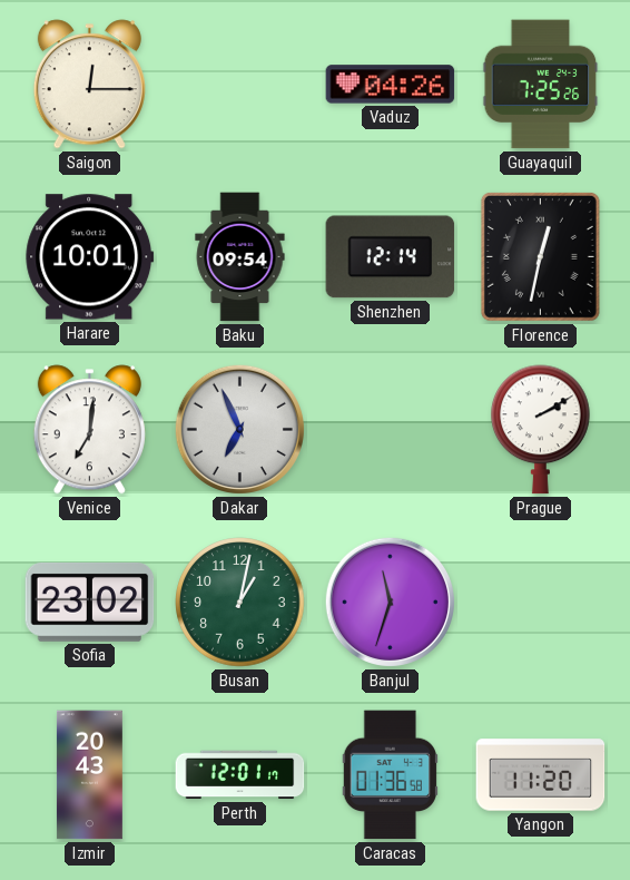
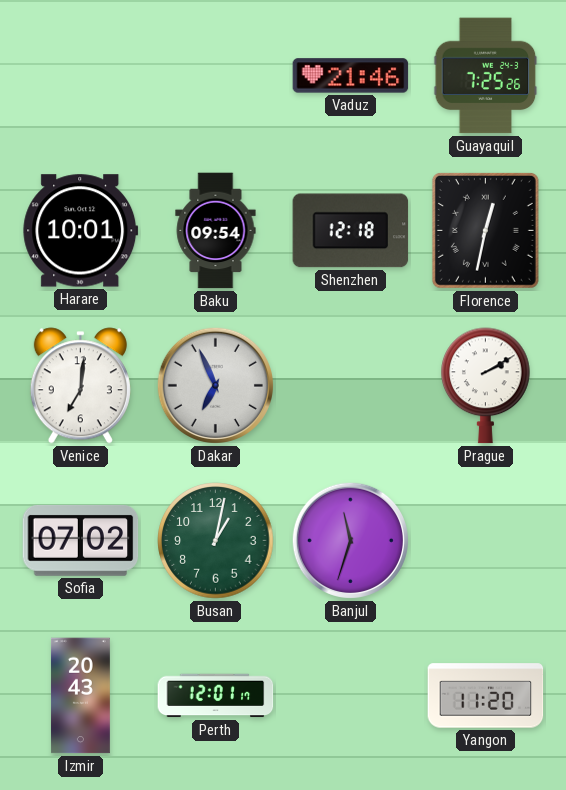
Saigon: 12:15 -> none
Vaduz: 04:26 -> 21:46
Shenzhen: 12:14 -> 12:18
Sofia: 23:02 -> 07:02
Caracas: 01:36 -> none
